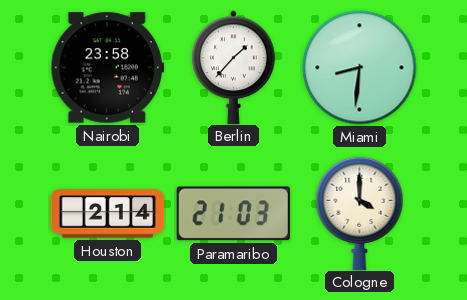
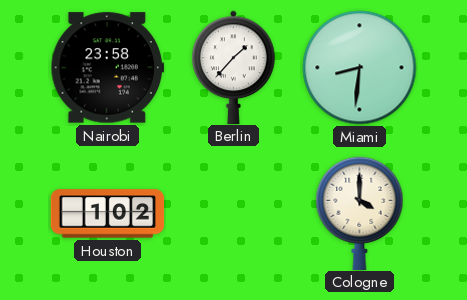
Houston: 2:14 -> 1:02
Paramaribo: 21:03 -> none
